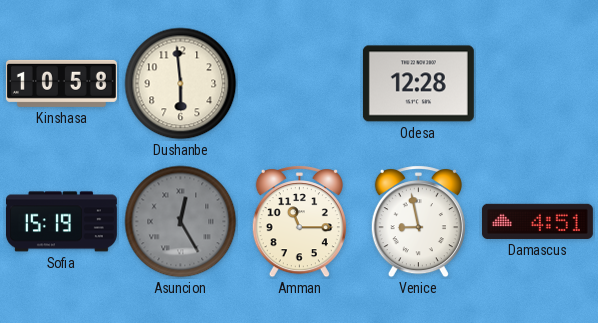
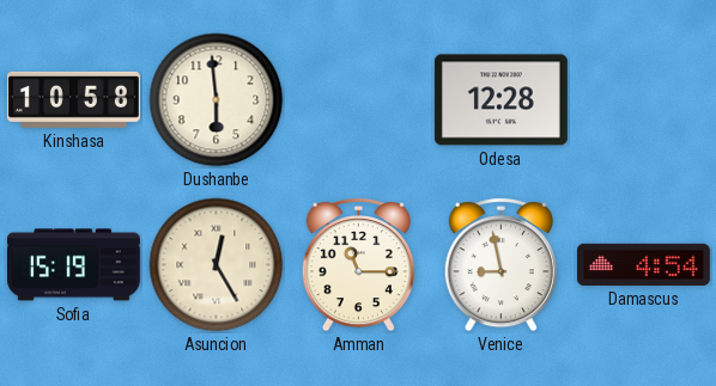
Asuncion dial: grey -> cream
Damascus: 4:51 -> 4:54
